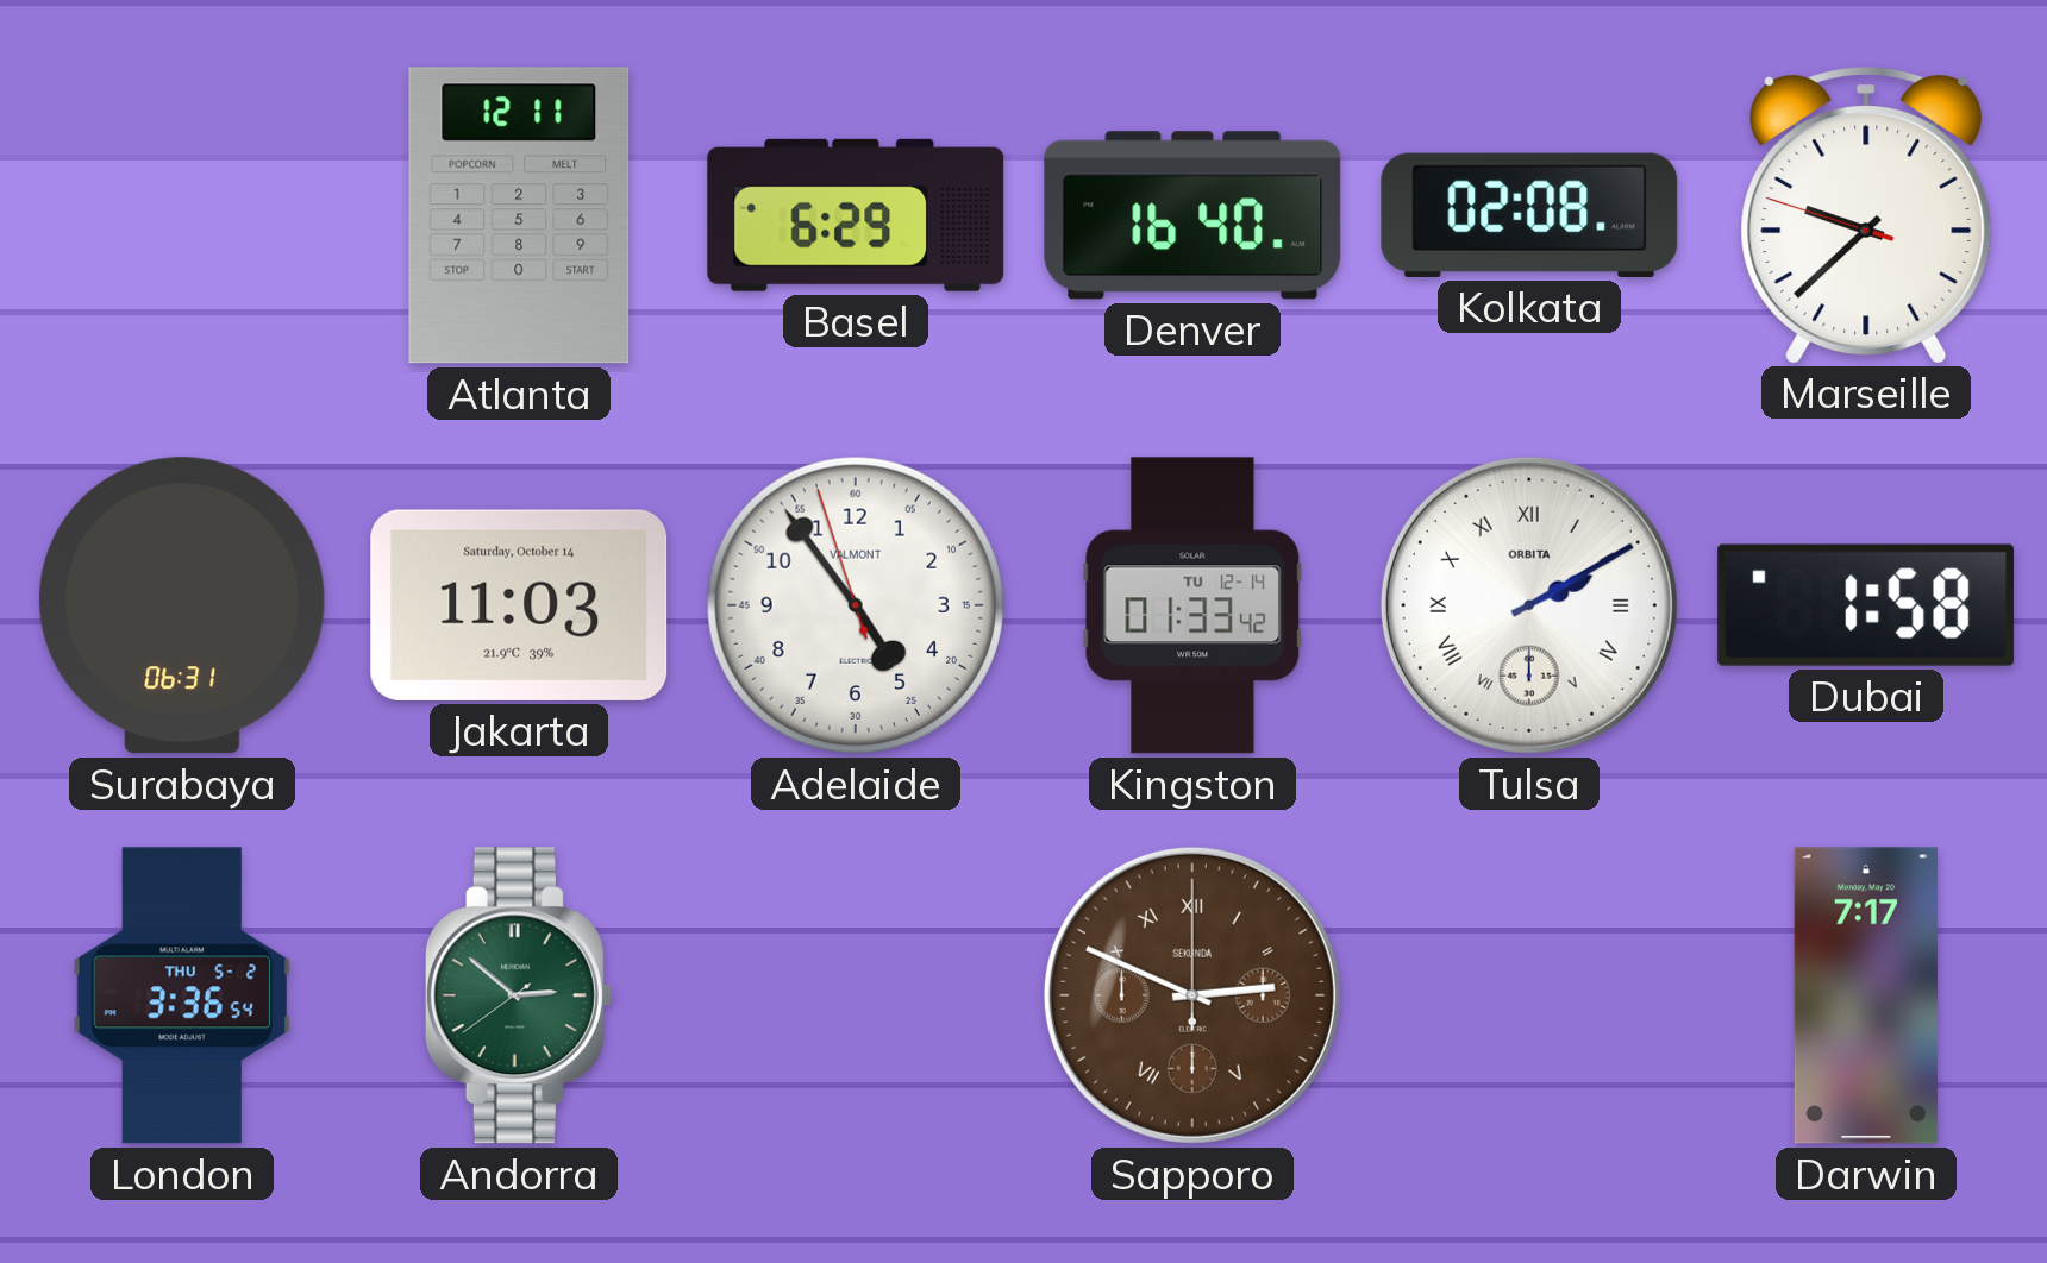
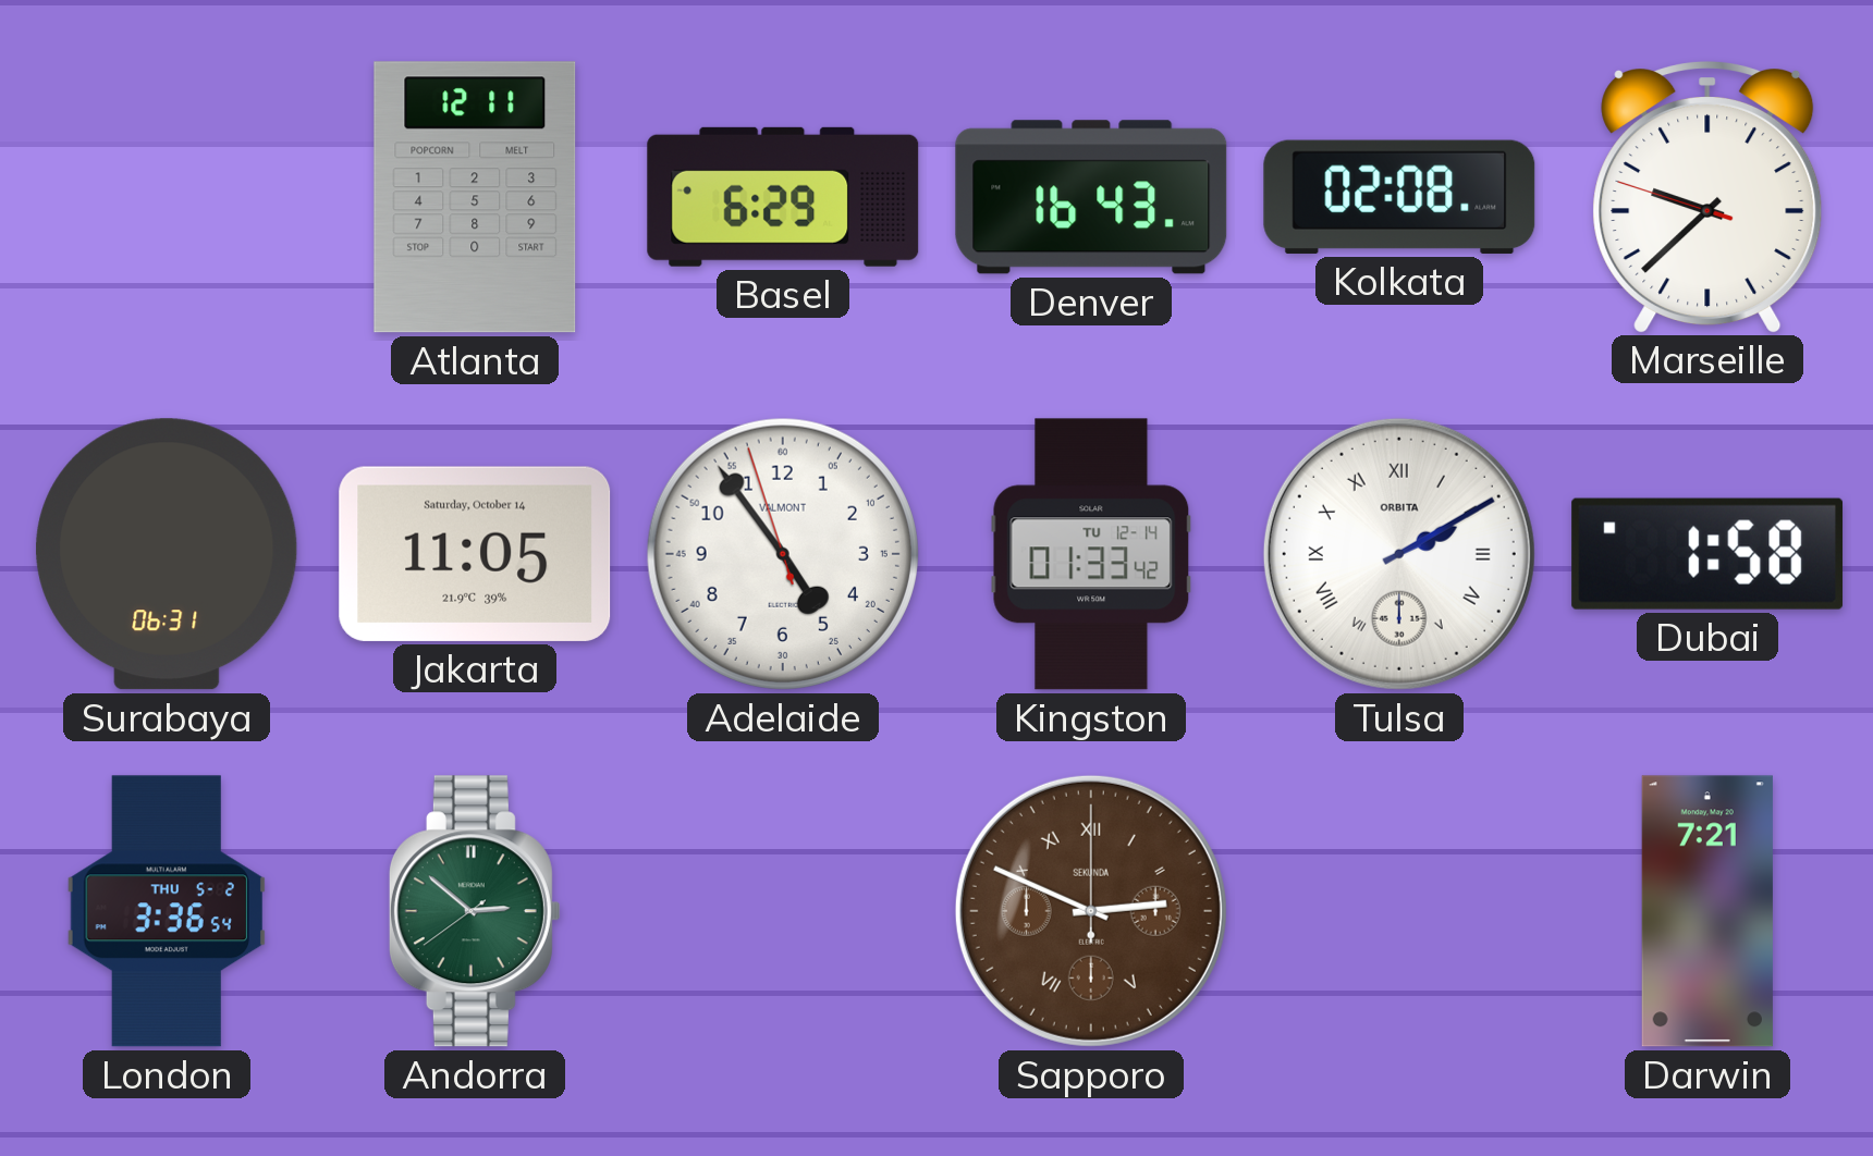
Denver: 16:40 -> 16:43
Jakarta: 11:03 -> 11:05
Darwin: 7:17 -> 7:21
